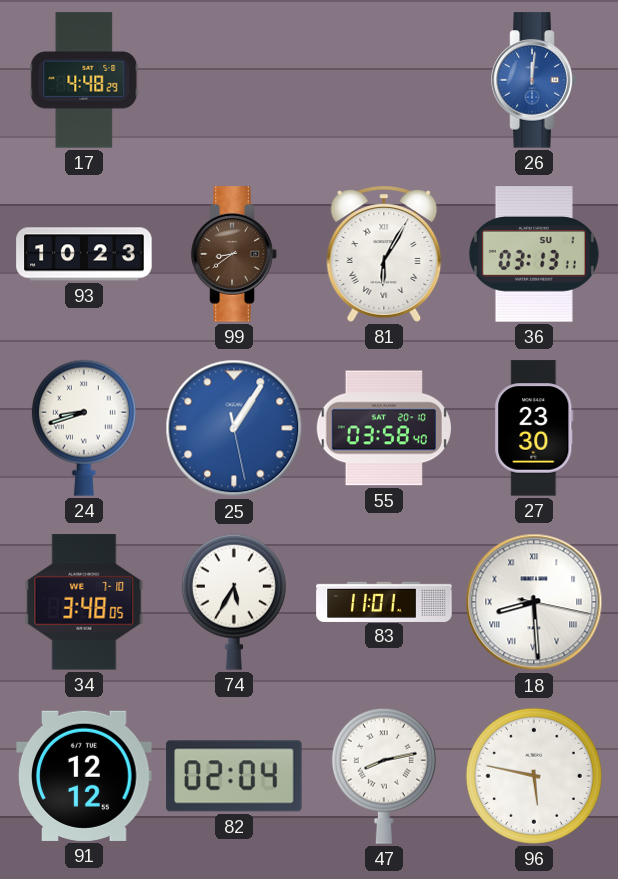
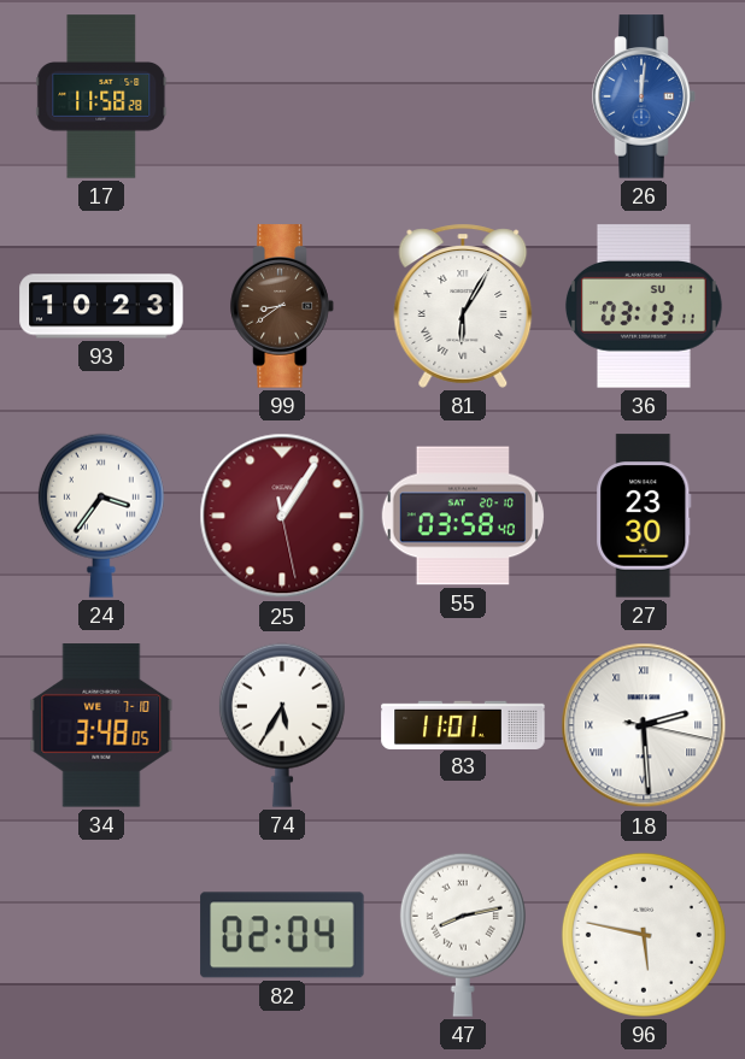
17: 4:48 -> 11:58
24: 8:42 -> 3:36
25 dial: blue -> burgundy
18: 8:29 -> 2:29
91: 12:12 -> none
